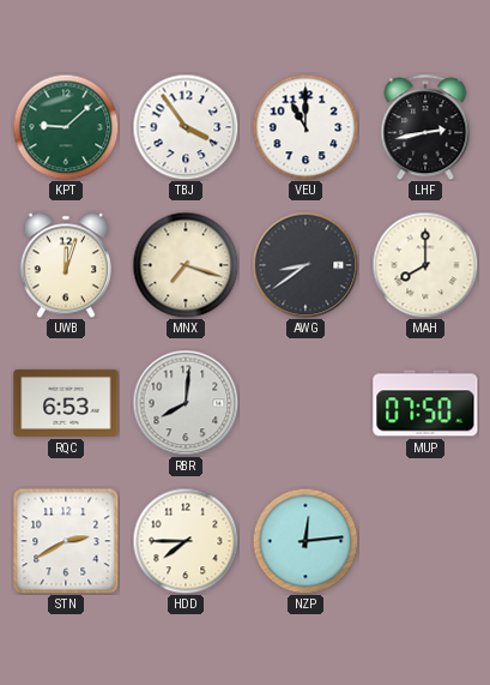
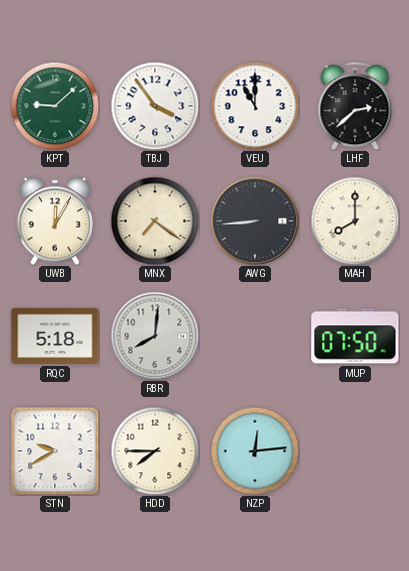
LHF: 2:43 -> 2:38
UWB: 12:03 -> 12:05
MNX: 7:18 -> 7:21
AWG: 8:39 -> 8:44
RQC: 6:53 -> 5:18
STN: 2:40 -> 9:40
